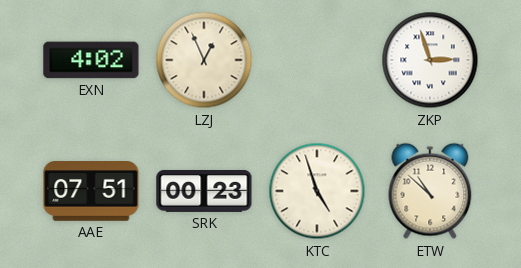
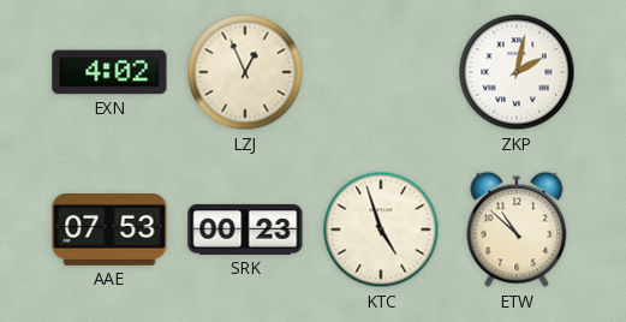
ZKP: 2:57 -> 2:02
AAE: 07:51 -> 07:53
